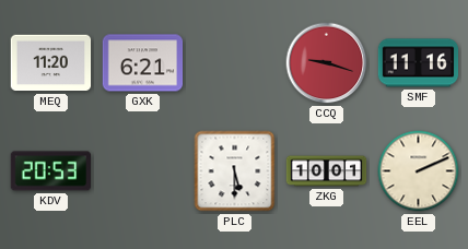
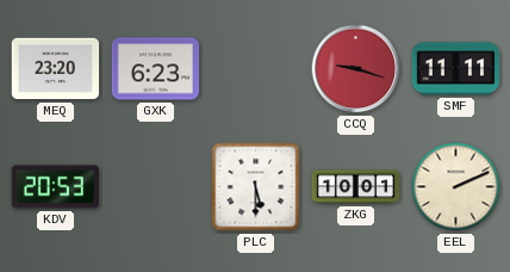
MEQ: 11:20 -> 23:20
GXK: 6:21 -> 6:23
SMF: 11:16 -> 11:11
